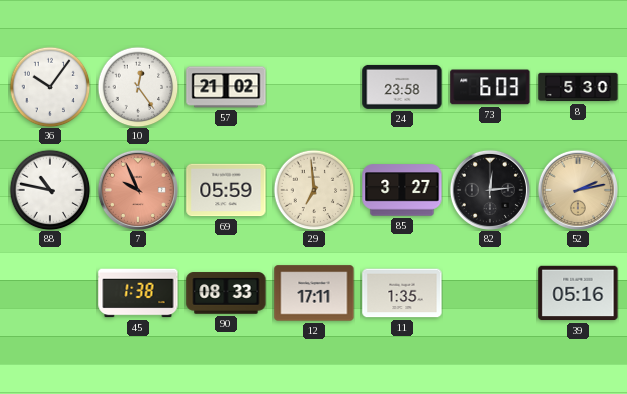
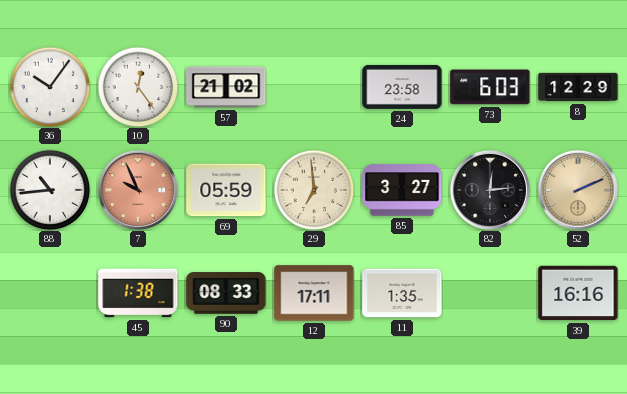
8: 5:30 -> 12:29
88: 10:47 -> 10:44
52: 2:13 -> 2:11
39: 05:16 -> 16:16
